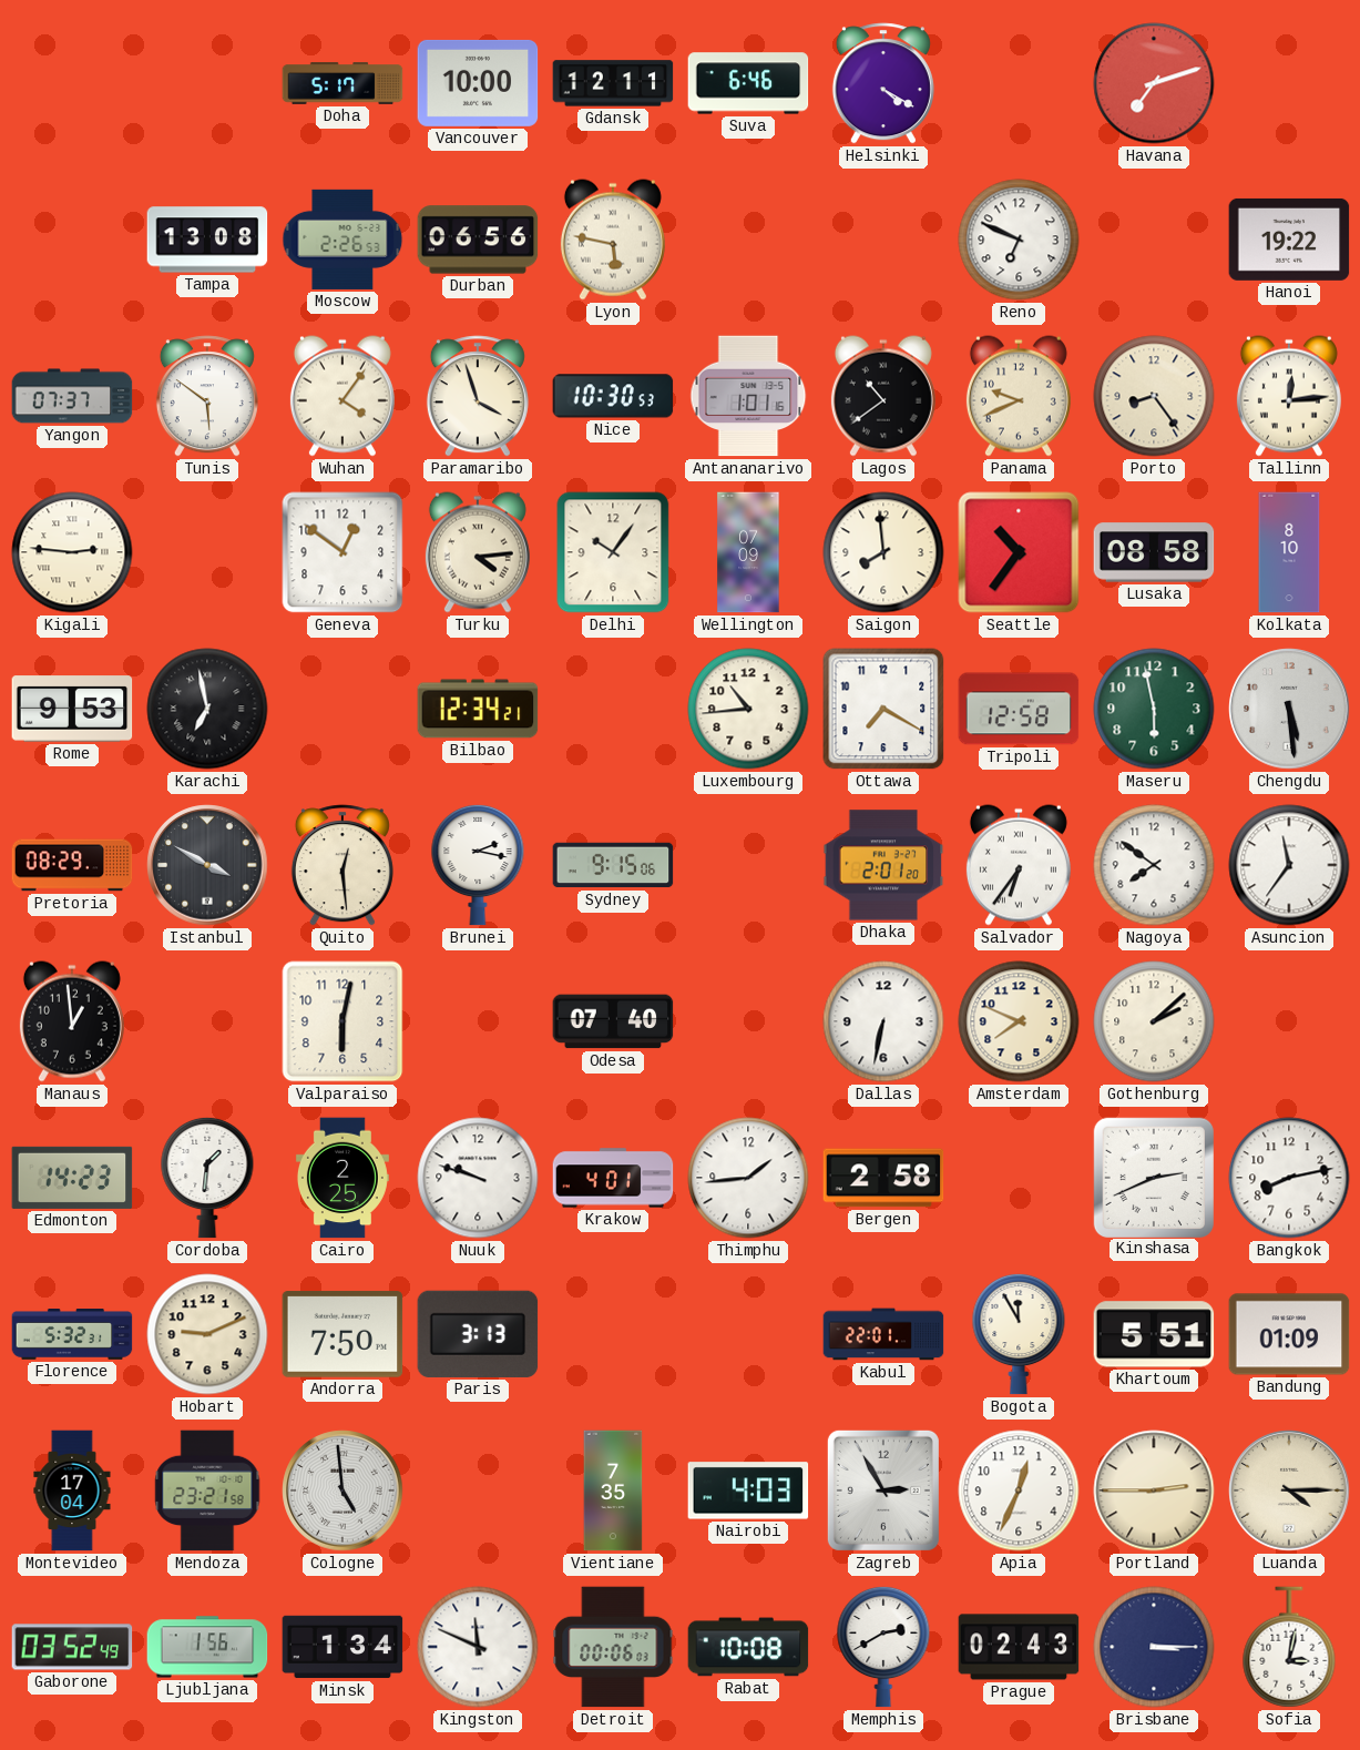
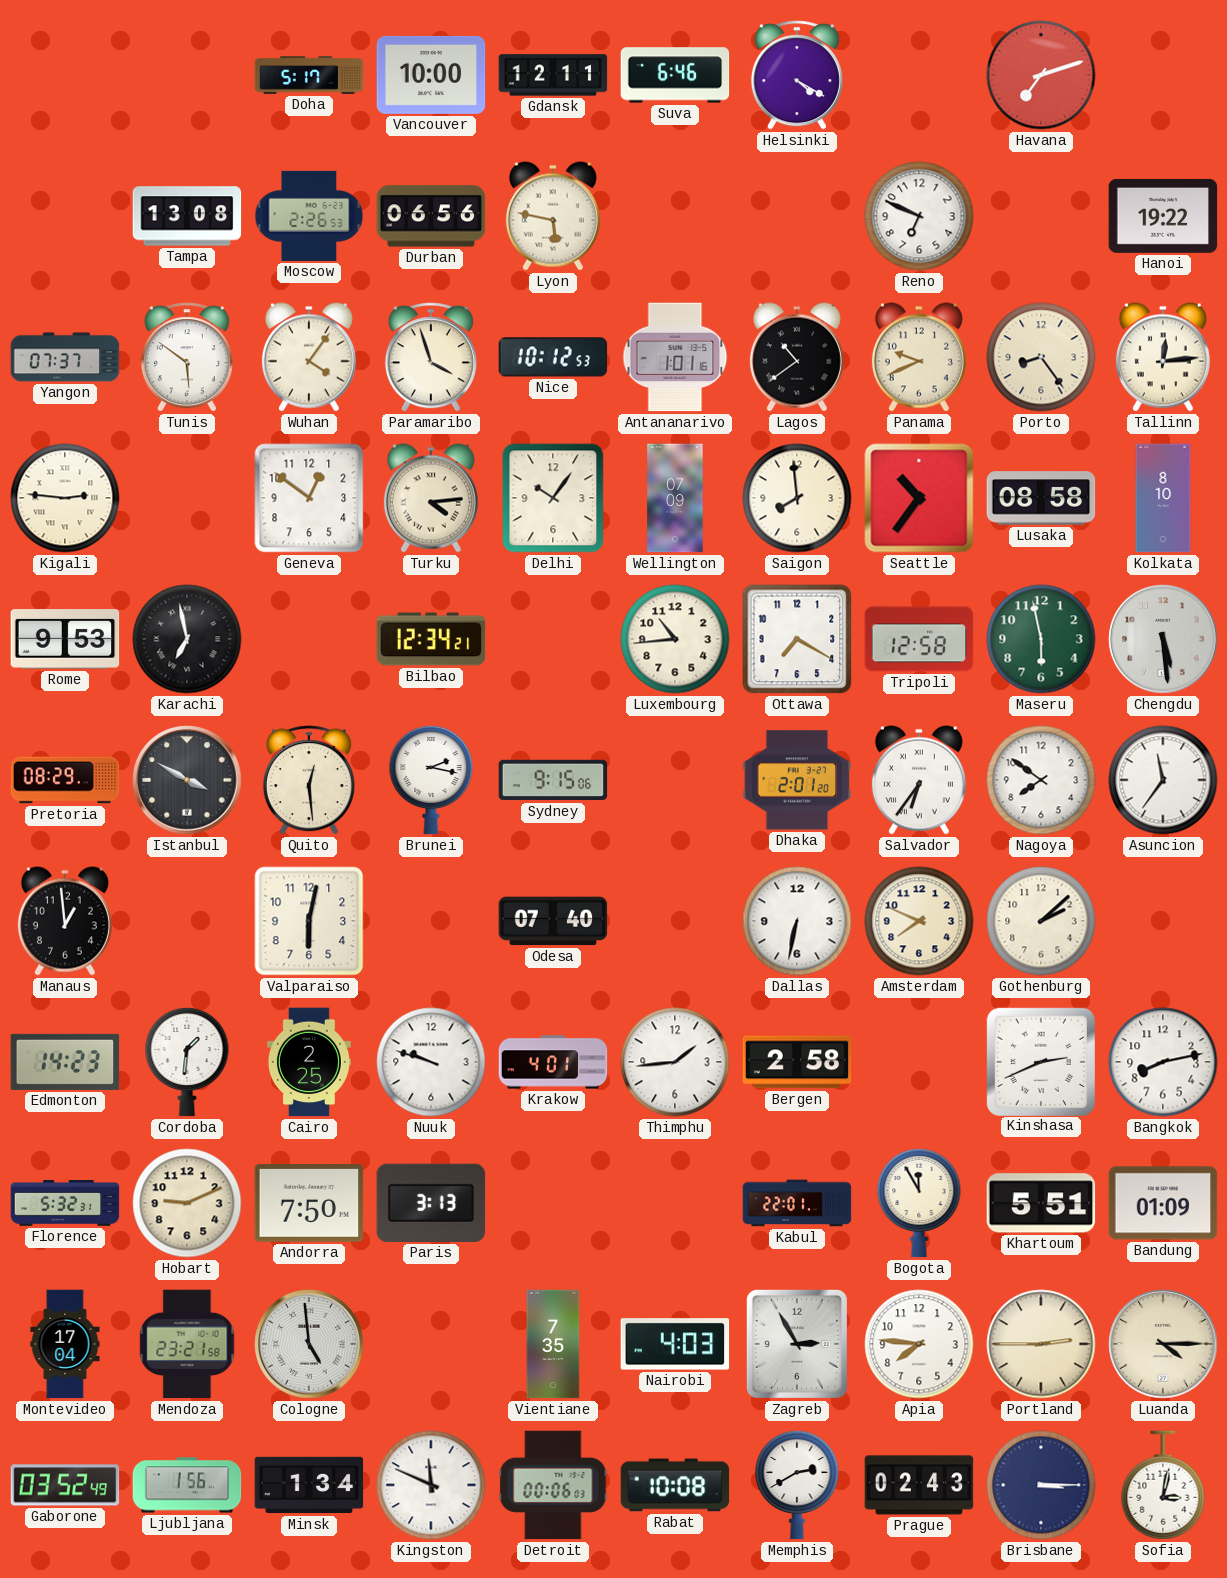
Nice: 10:30 -> 10:12
Apia: 12:34 -> 7:46
